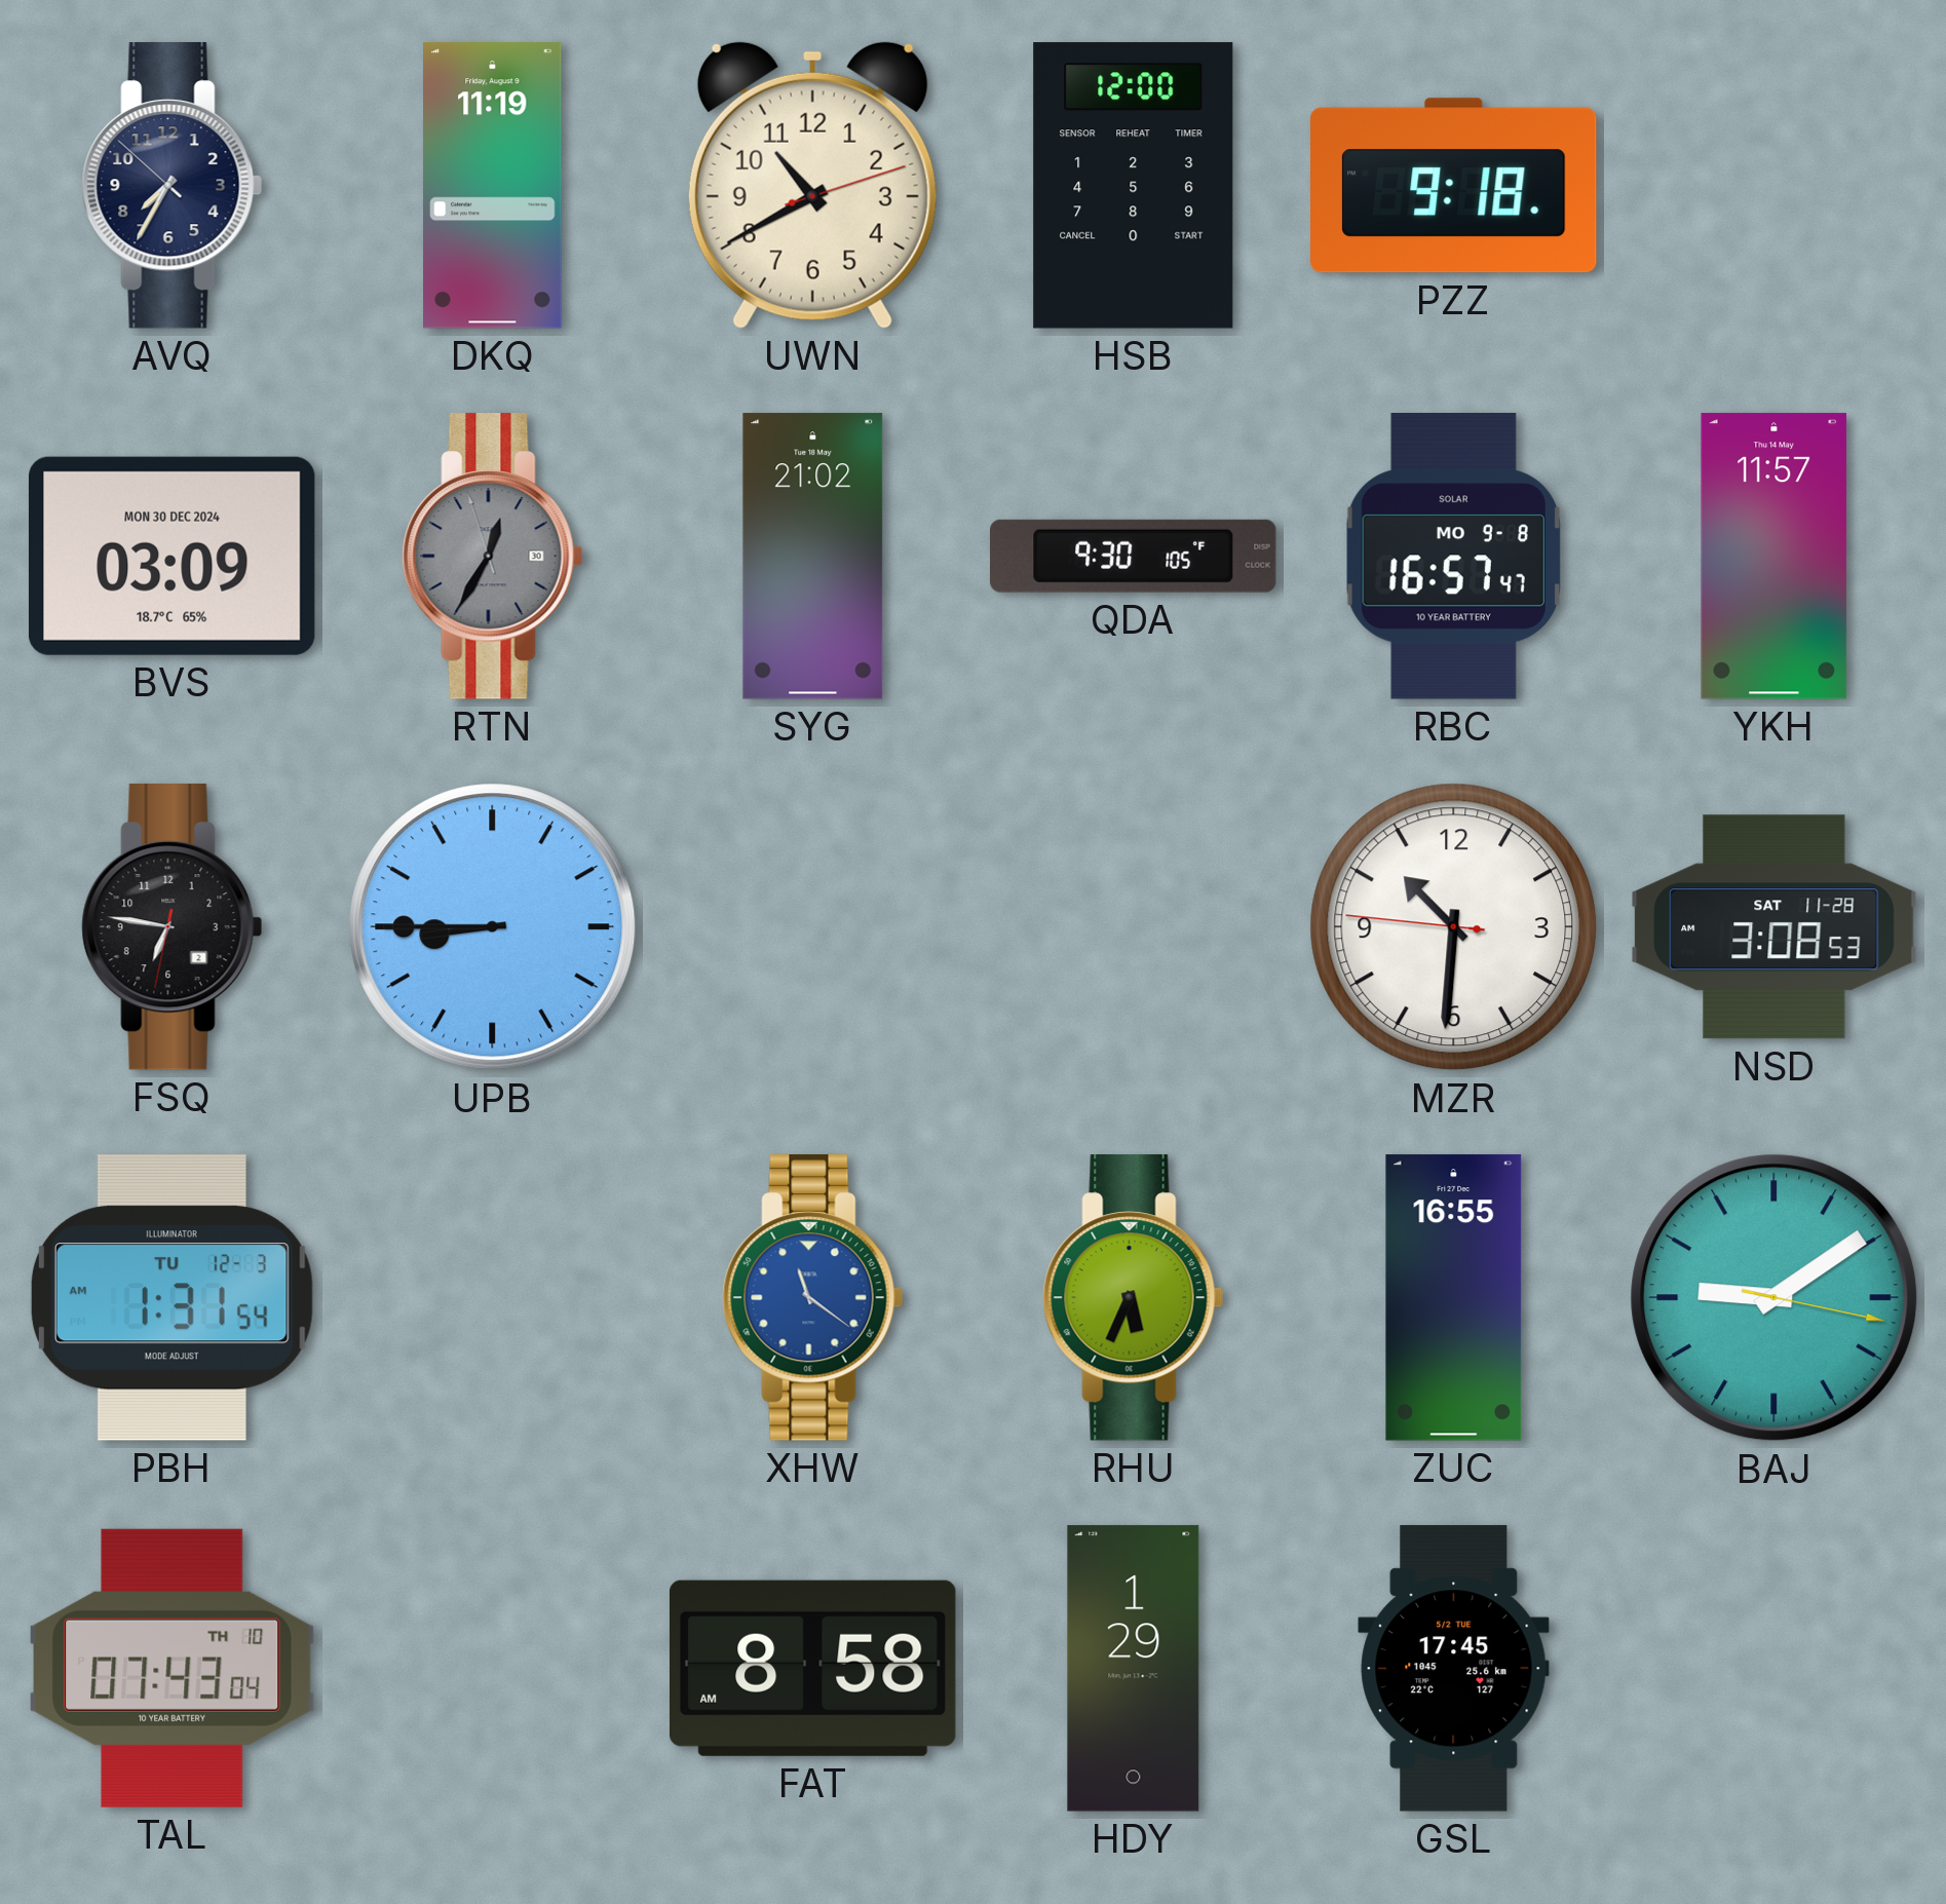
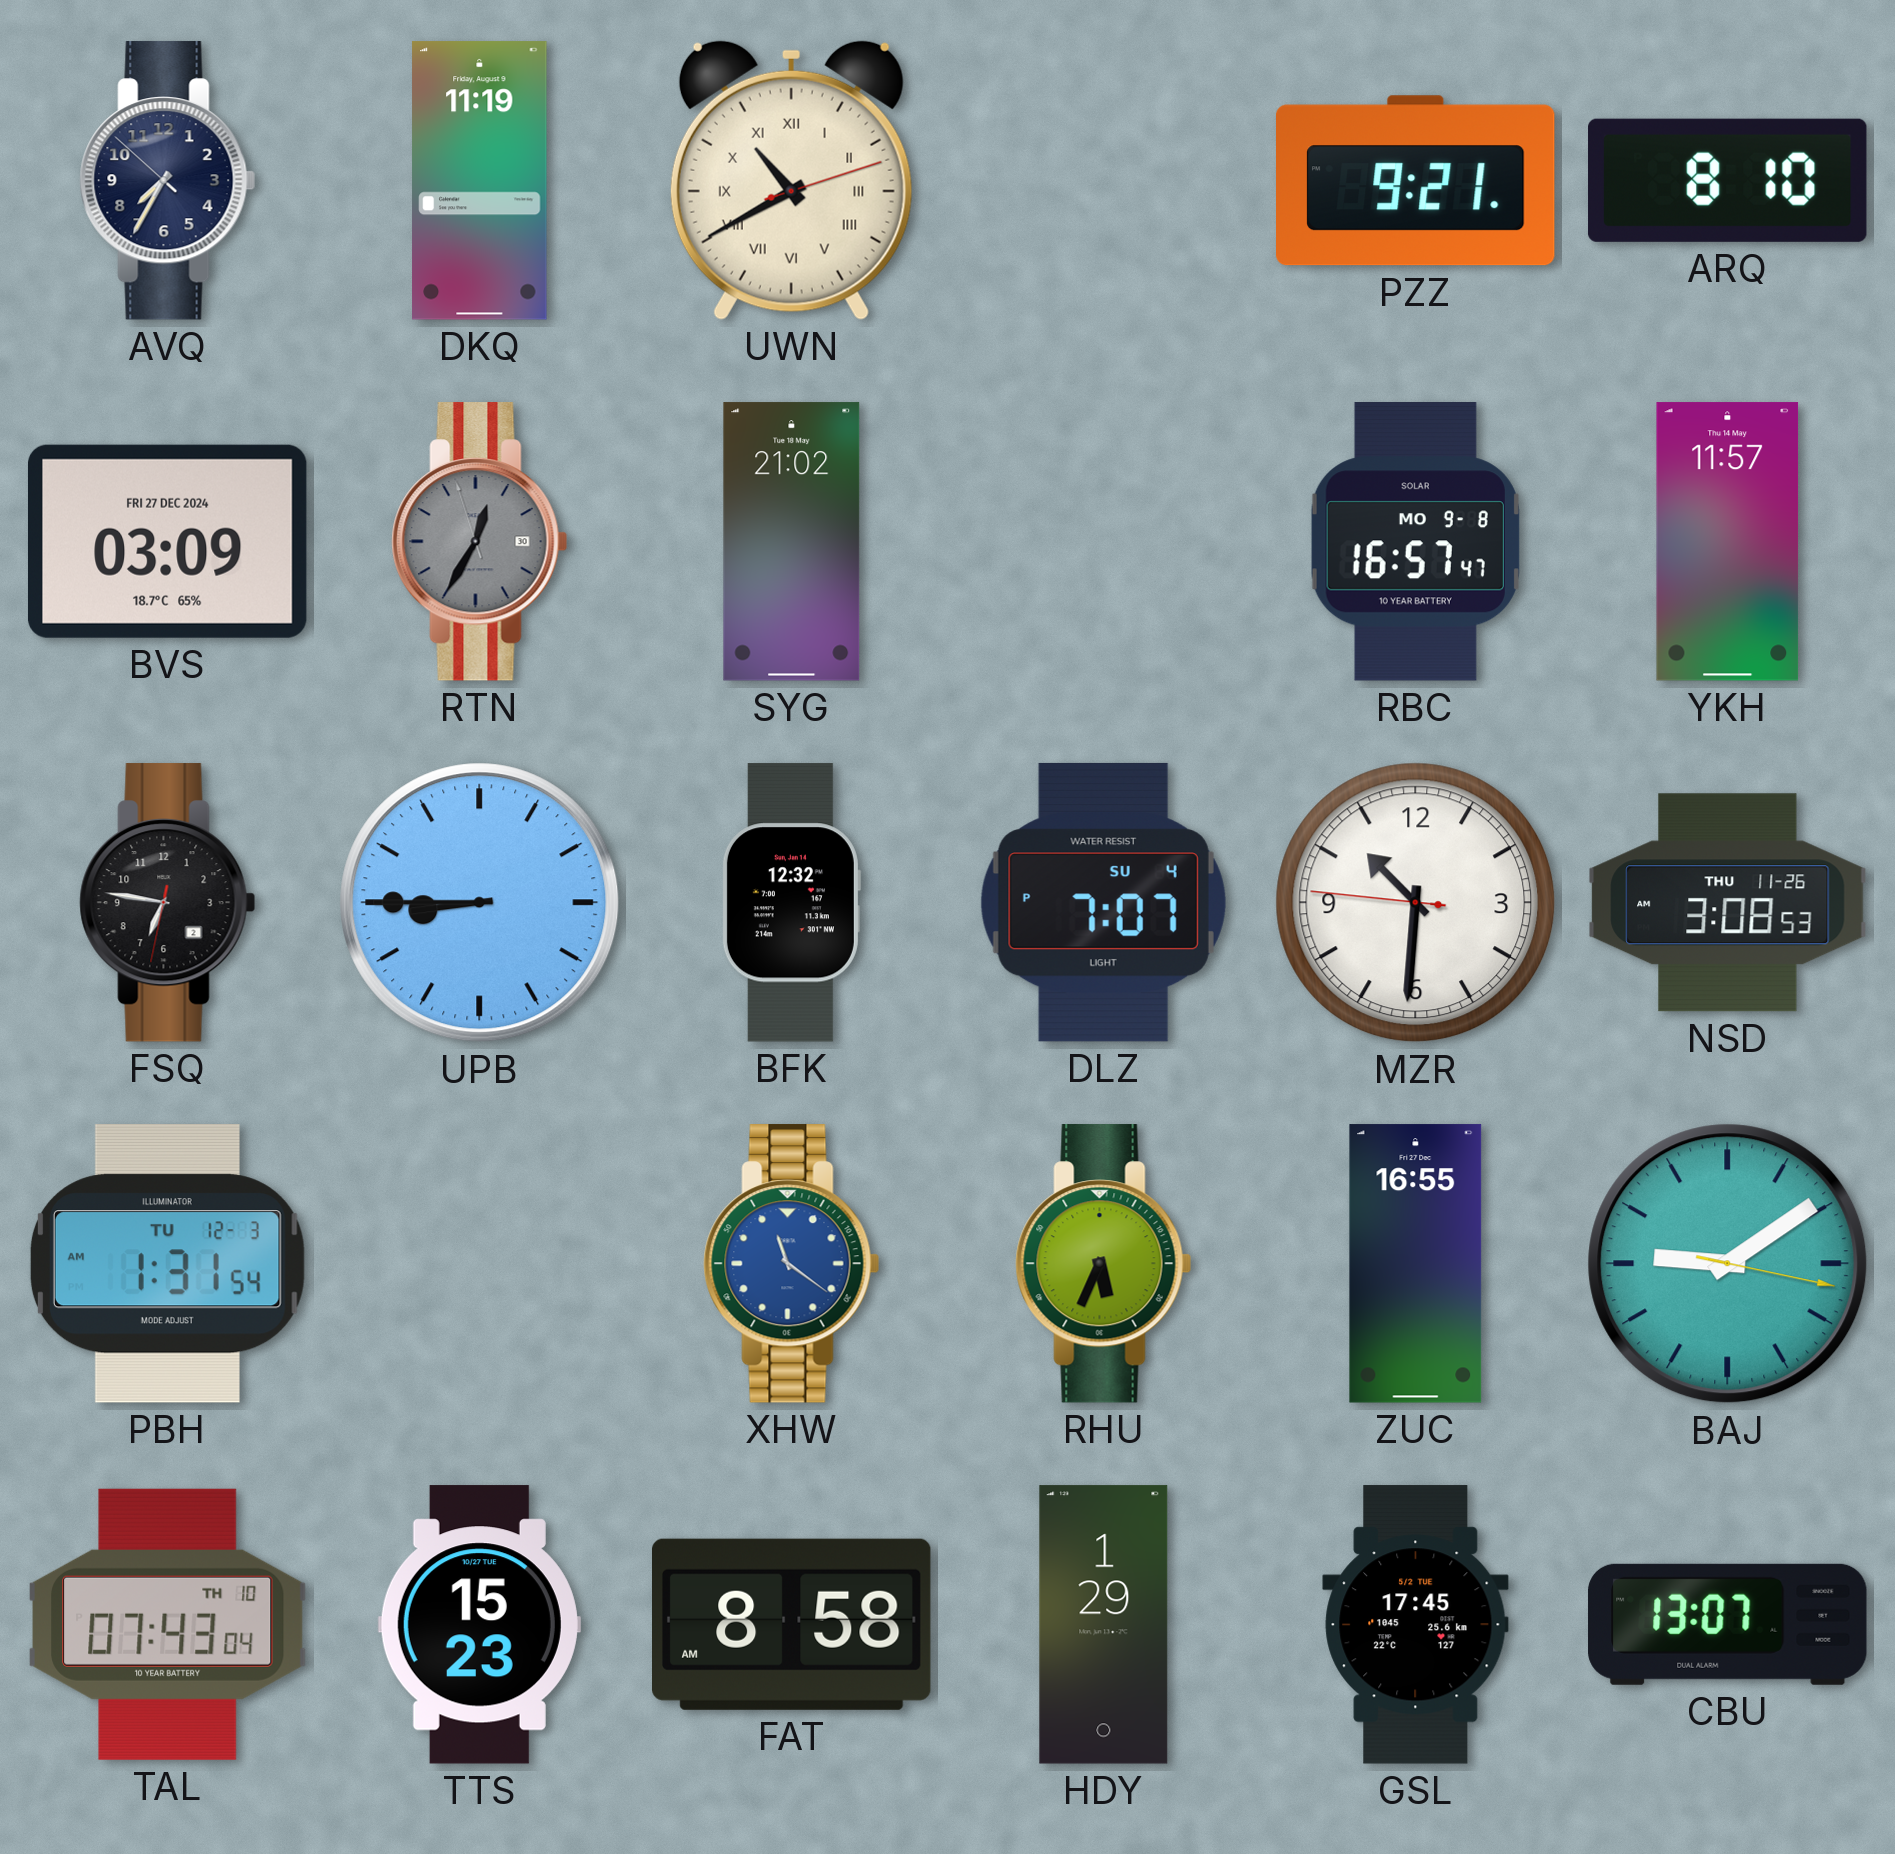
UWN numerals: Arabic -> Roman
HSB: 12:00 -> none
PZZ: 9:18 -> 9:21
ARQ: none -> 8:10
BVS date: MON 30 DEC 2024 -> FRI 27 DEC 2024
QDA: 9:30 -> none
BFK: none -> 12:32
DLZ: none -> 7:07
NSD date: SAT 11-28 -> THU 11-26
TTS: none -> 15:23
CBU: none -> 13:07
